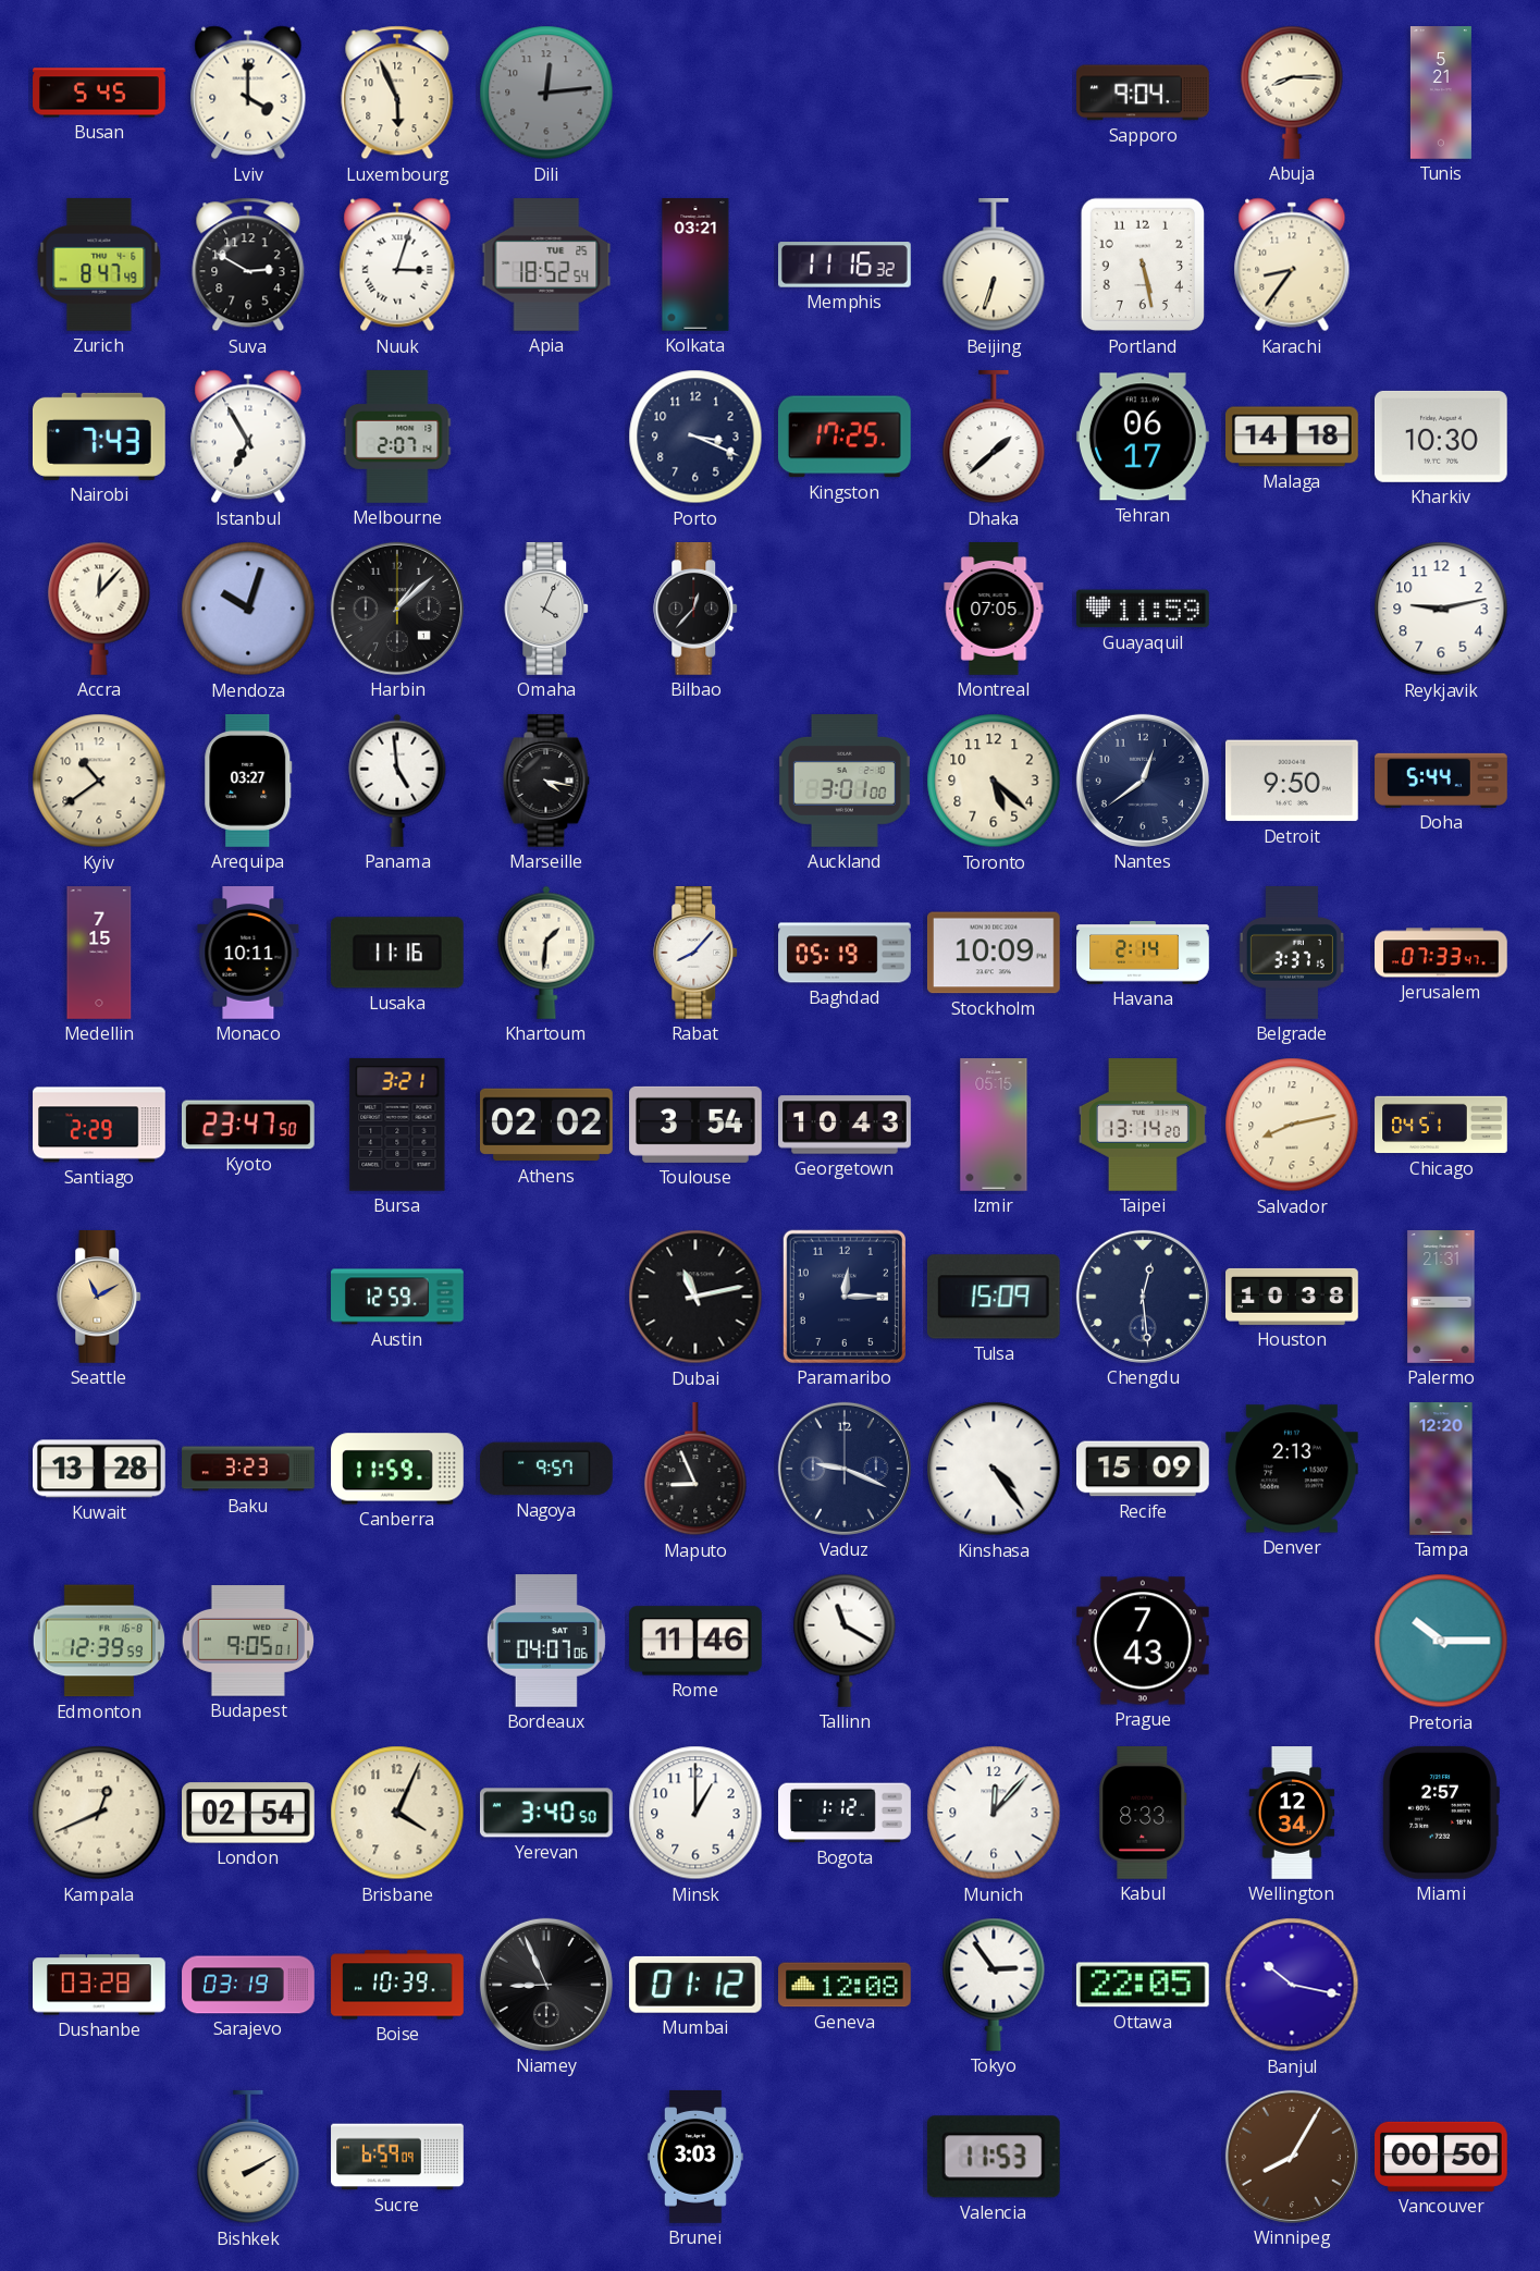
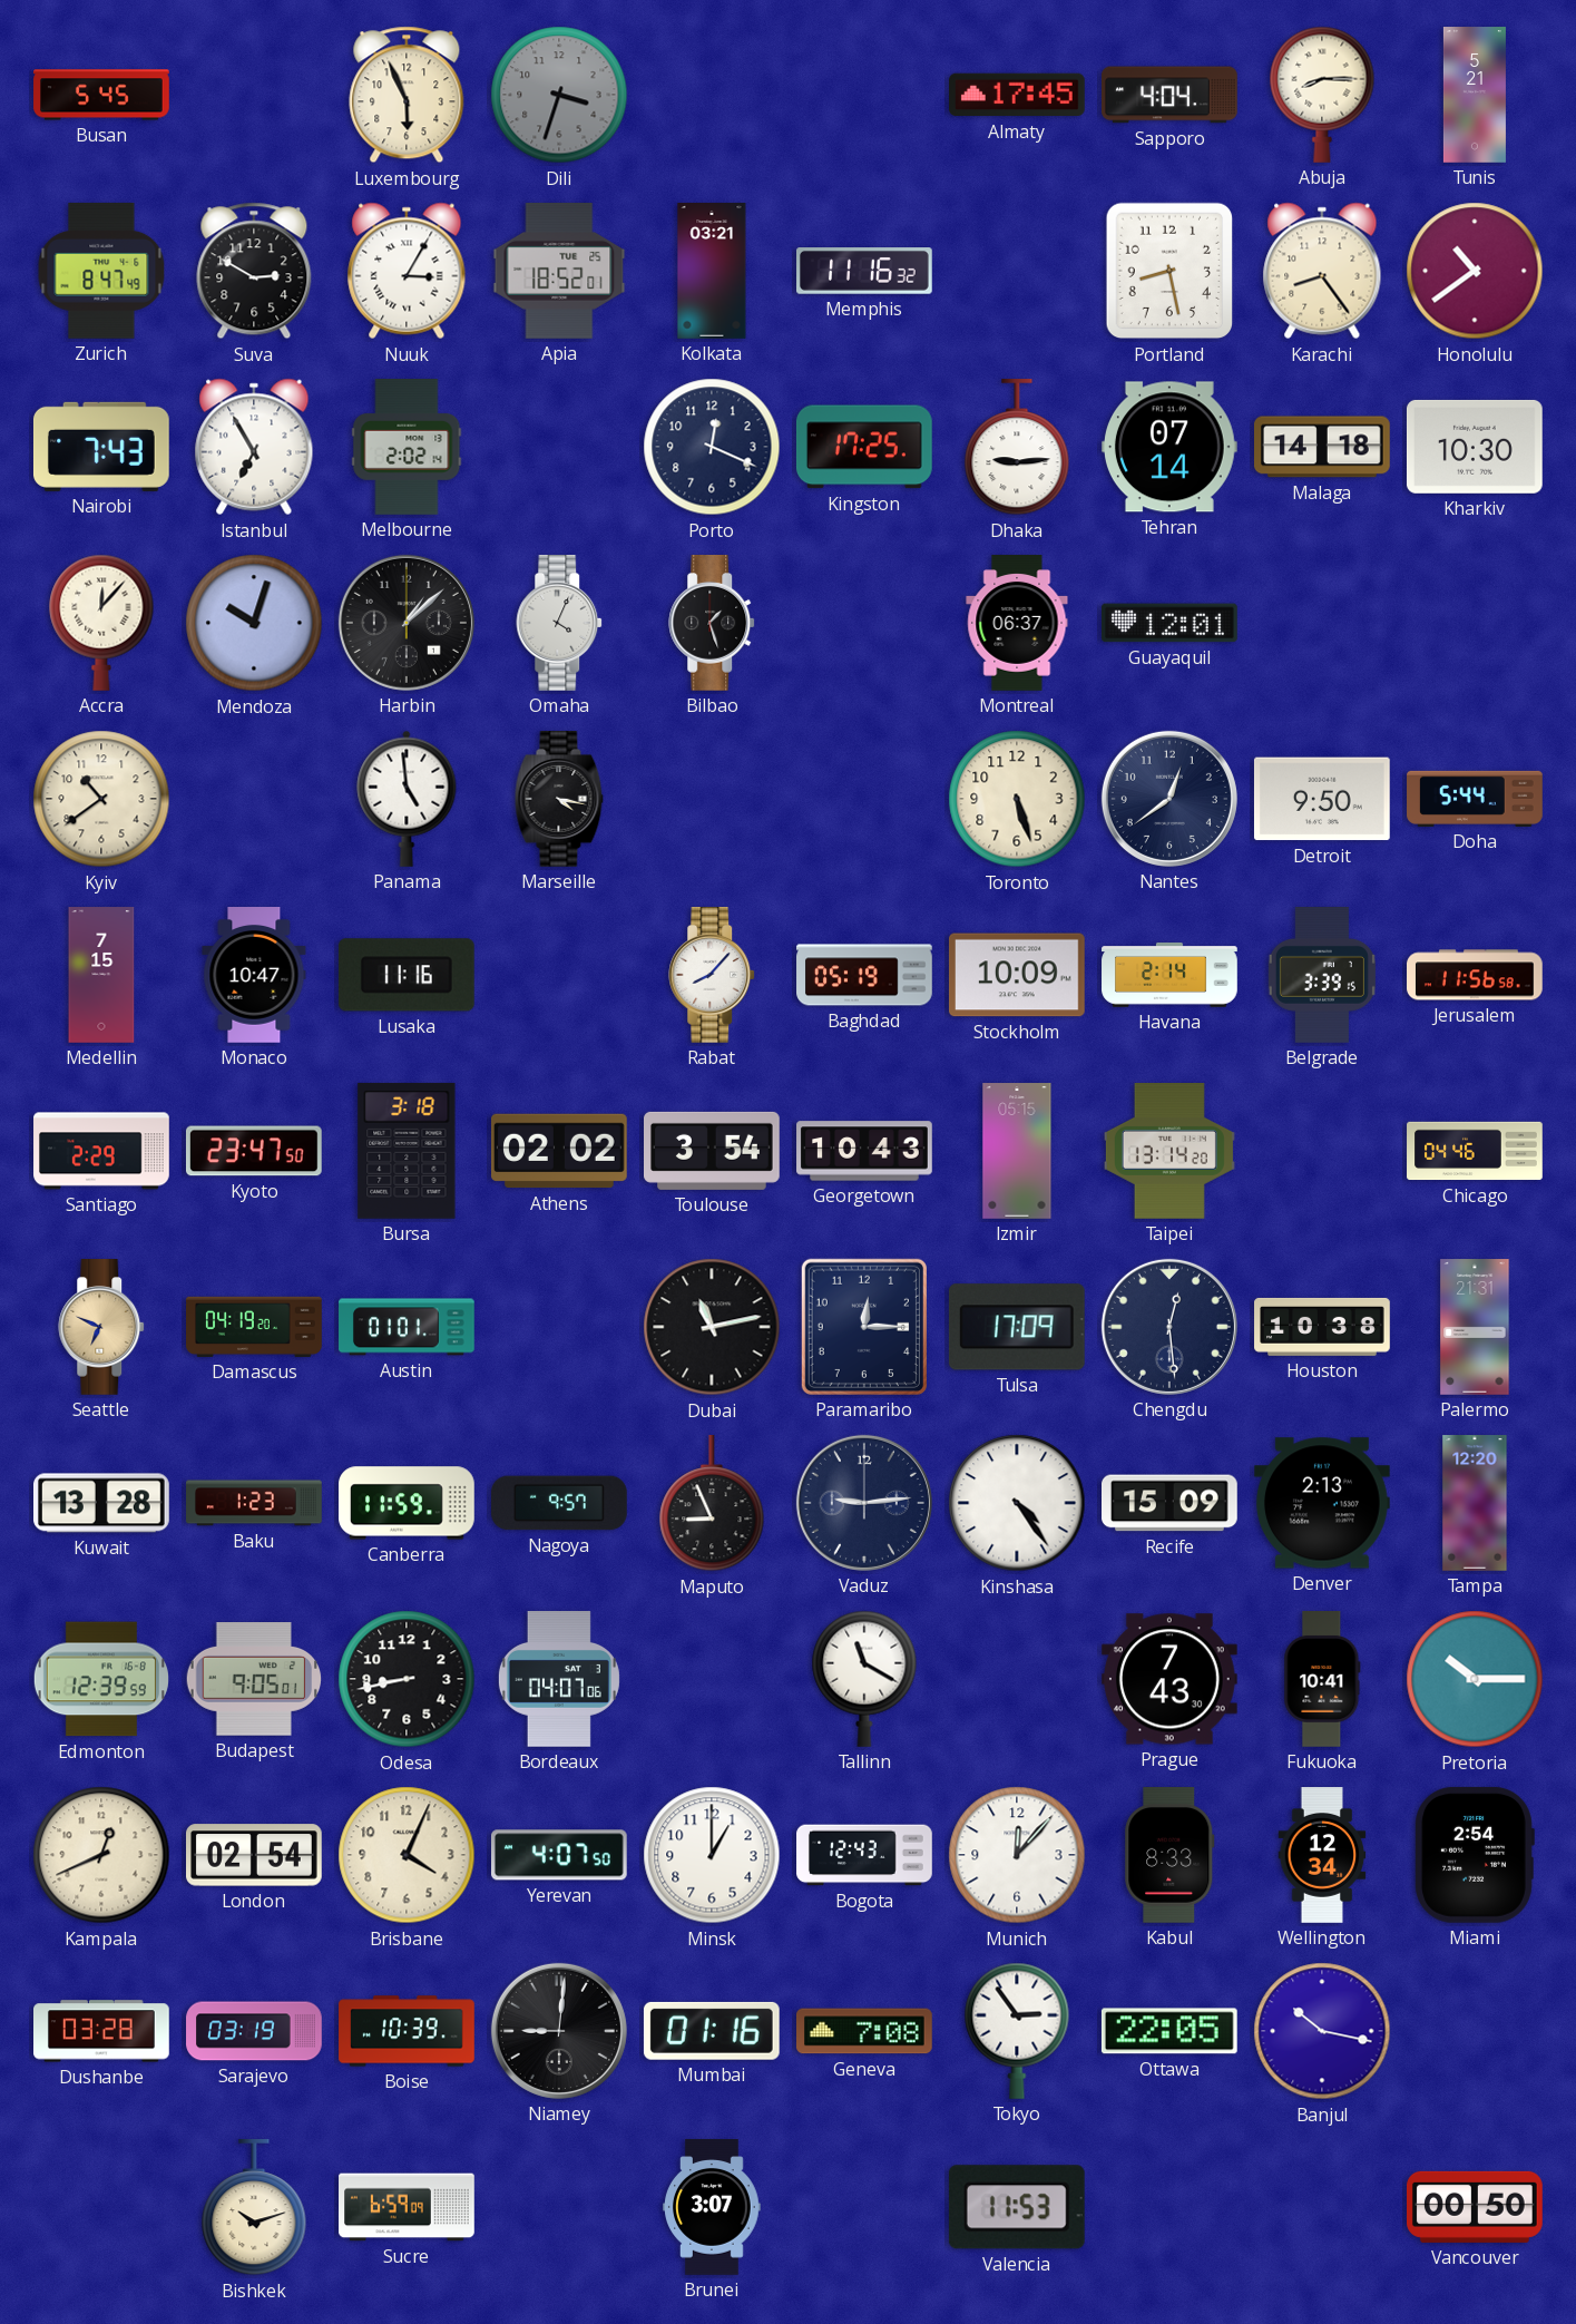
Lviv: 4:00 -> none
Dili: 12:14 -> 3:33
Almaty: none -> 17:45
Sapporo: 9:04 -> 4:04
Nuuk: 3:03 -> 3:05
Apia: 18:52:54 -> 18:52:01
Beijing: 6:33 -> none
Portland: 5:28 -> 8:28
Karachi: 8:36 -> 8:24
Honolulu: none -> 10:39
Melbourne: 2:07 -> 2:02
Porto: 3:19 -> 12:19
Dhaka: 1:38 -> 9:14
Tehran: 06:17 -> 07:14
Bilbao: 12:37 -> 1:27
Montreal: 07:05 -> 06:37
Guayaquil: 11:59 -> 12:01
Reykjavik: 9:13 -> none
Arequipa: 03:27 -> none
Auckland: 3:01 -> none
Toronto: 5:22 -> 5:27
Monaco: 10:11 -> 10:47
Khartoum: 1:31 -> none
Belgrade: 3:37 -> 3:39
Jerusalem: 07:33 -> 11:56
Bursa: 3:21 -> 3:18
Salvador: 8:13 -> none
Chicago: 04:51 -> 04:46
Seattle: 11:10 -> 6:49
Damascus: none -> 04:19
Austin: 12:59 -> 01:01
Tulsa: 15:09 -> 17:09
Baku: 3:23 -> 1:23
Vaduz: 9:19 -> 9:14
Odesa: none -> 8:43
Rome: 11:46 -> none
Fukuoka: none -> 10:41
Yerevan: 3:40 -> 4:07
Bogota: 1:12 -> 12:43
Miami: 2:57 -> 2:54
Niamey: 8:56 -> 9:01
Mumbai: 01:12 -> 01:16
Geneva: 12:08 -> 7:08
Bishkek: 2:10 -> 10:12
Brunei: 3:03 -> 3:07
Winnipeg: 8:05 -> none
